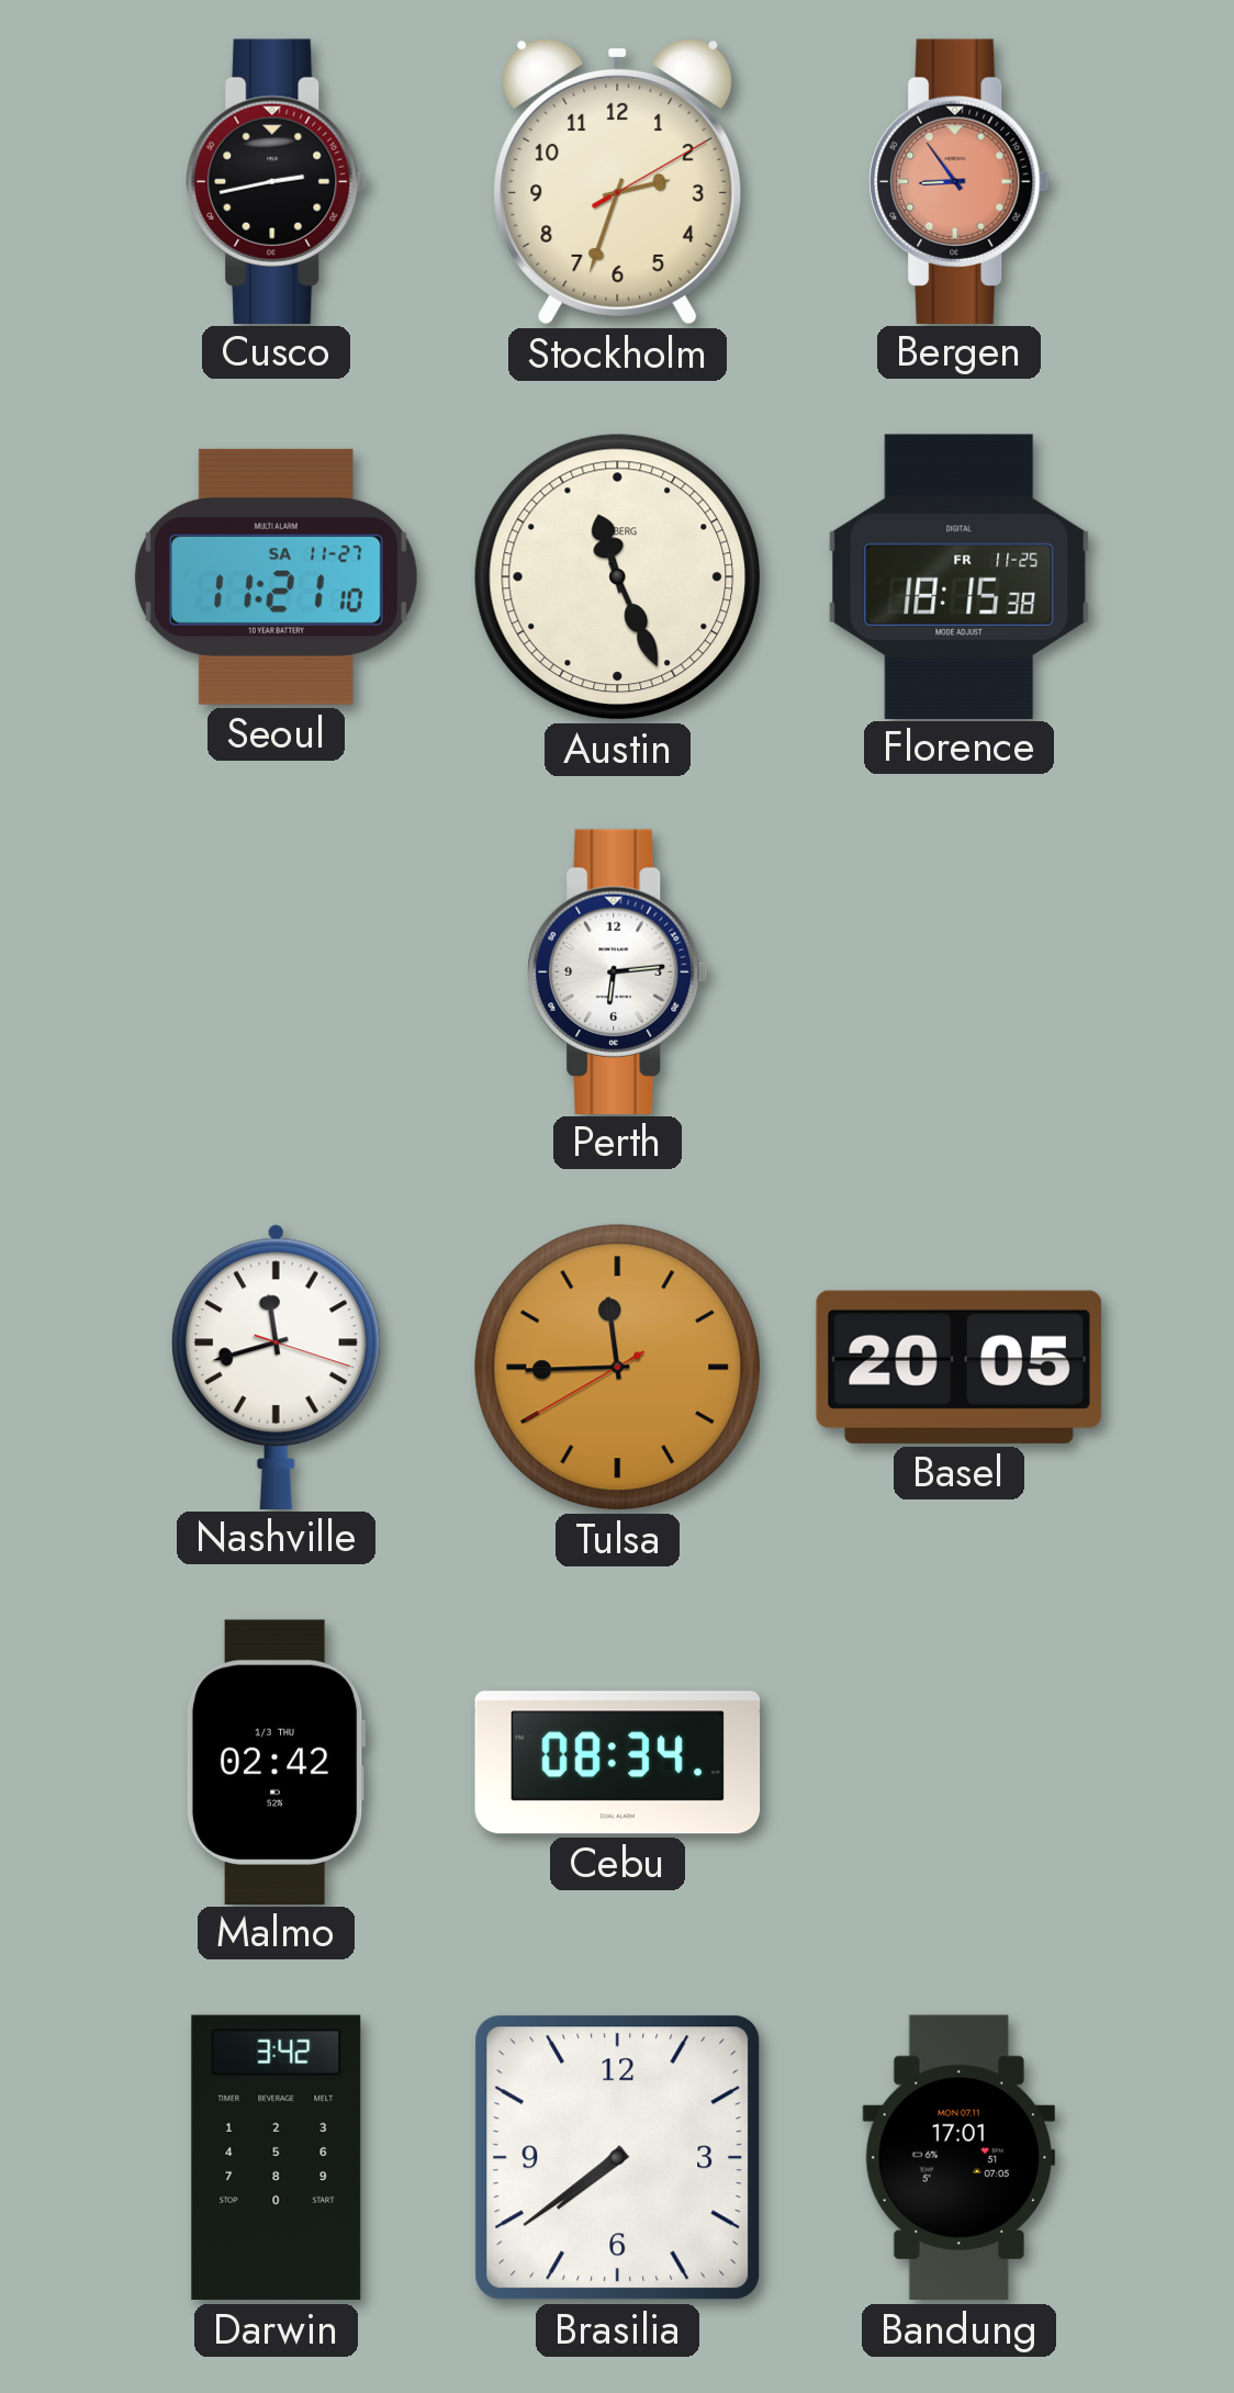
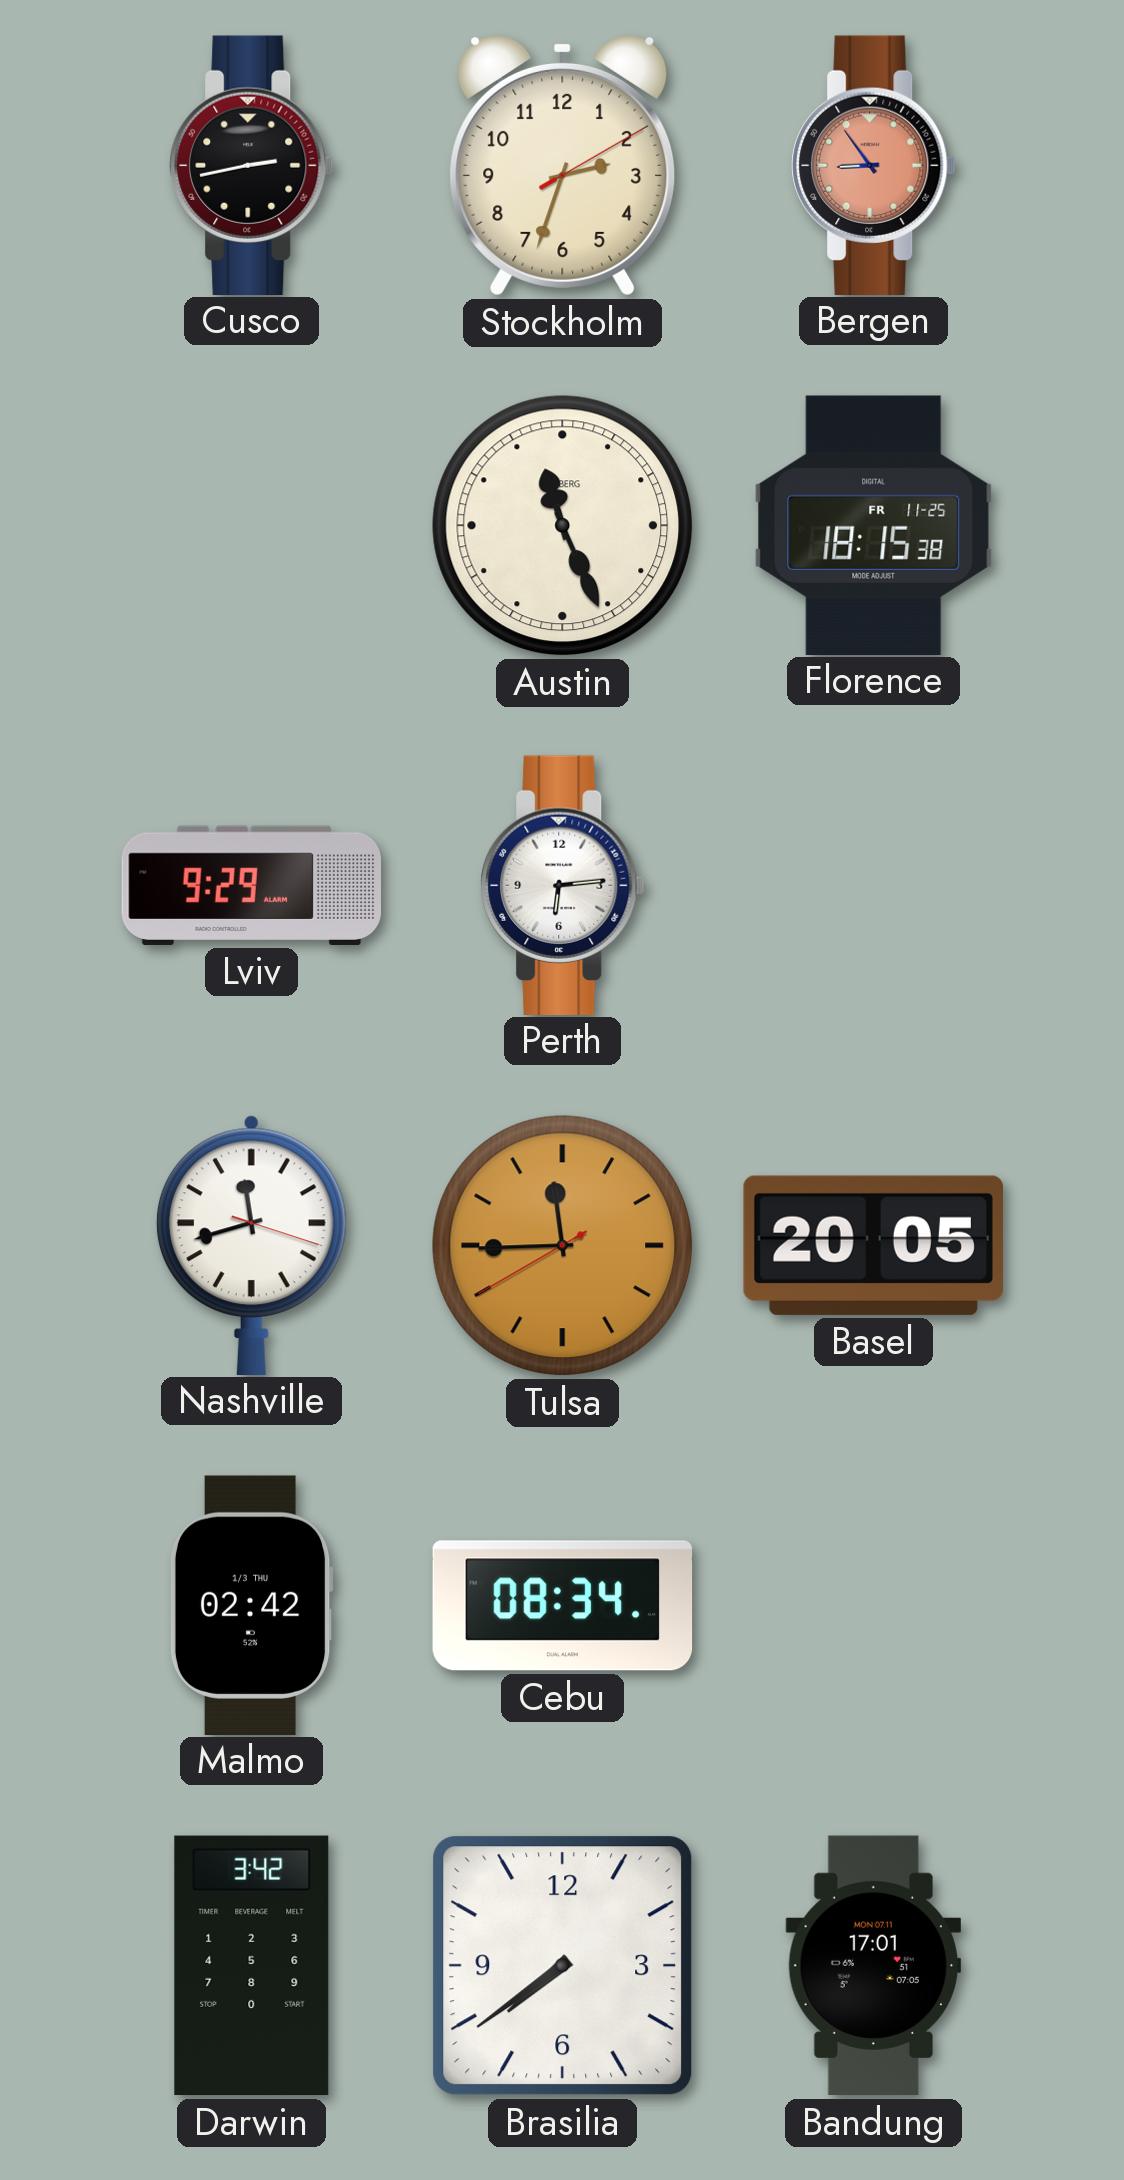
Seoul: 11:21 -> none
Lviv: none -> 9:29
